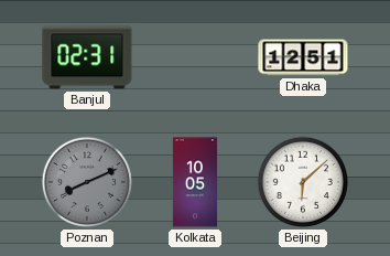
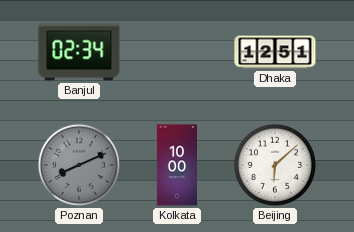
Banjul: 02:31 -> 02:34
Kolkata: 10:05 -> 10:00
